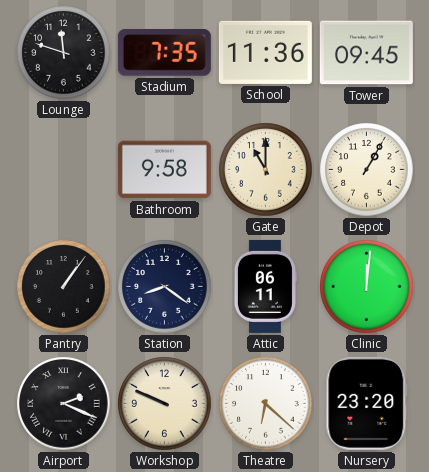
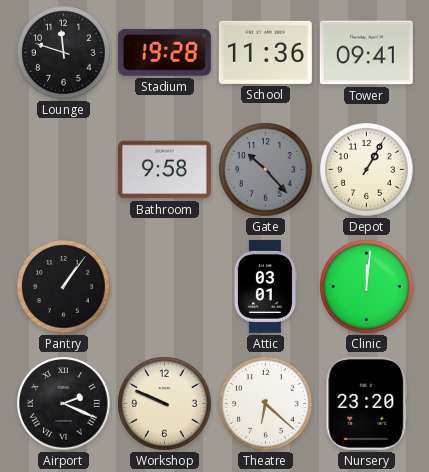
Stadium: 7:35 -> 19:28
Tower: 09:45 -> 09:41
Gate: 11:00 -> 10:23
Gate dial: cream -> grey
Station: 8:21 -> none
Attic: 06:11 -> 03:01
